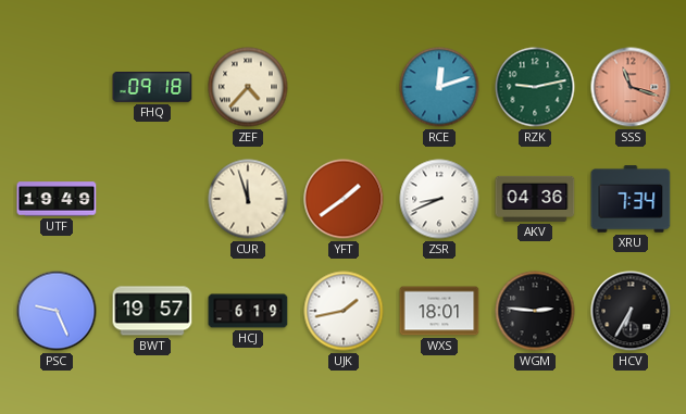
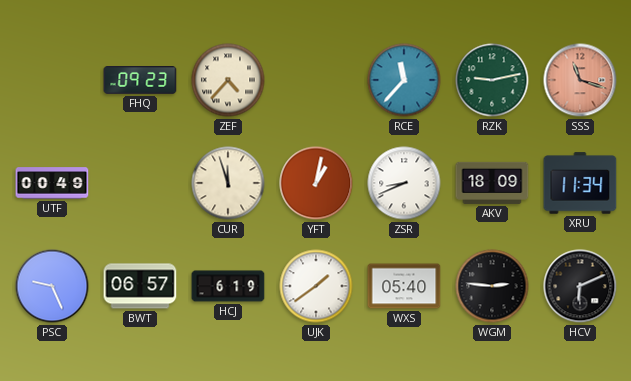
FHQ: 09:18 -> 09:23
RCE: 12:12 -> 11:37
UTF: 19:49 -> 00:49
YFT: 1:39 -> 1:02
AKV: 04:36 -> 18:09
XRU: 7:34 -> 11:34
BWT: 19:57 -> 06:57
UJK: 1:43 -> 1:39
WXS: 18:01 -> 05:40
HCV: 6:35 -> 6:11
